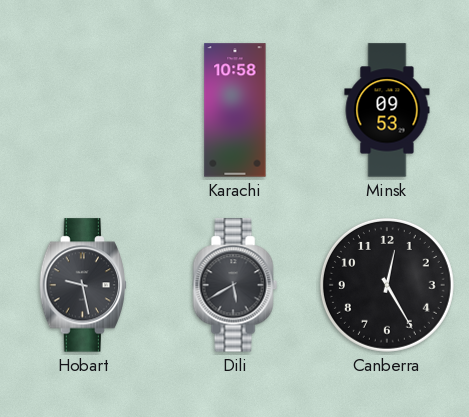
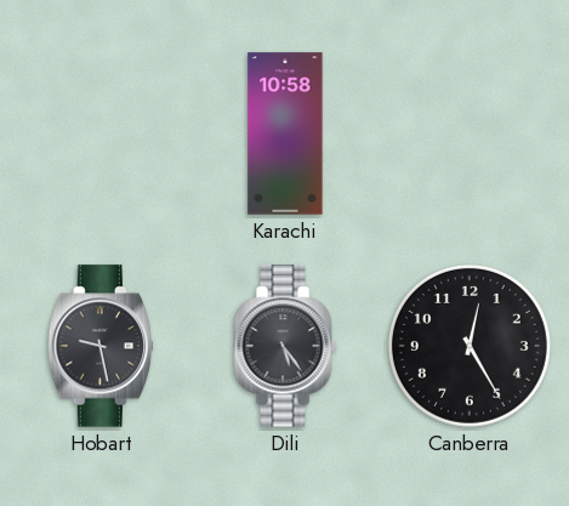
Minsk: 09:53 -> none
Dili: 5:40 -> 5:24
